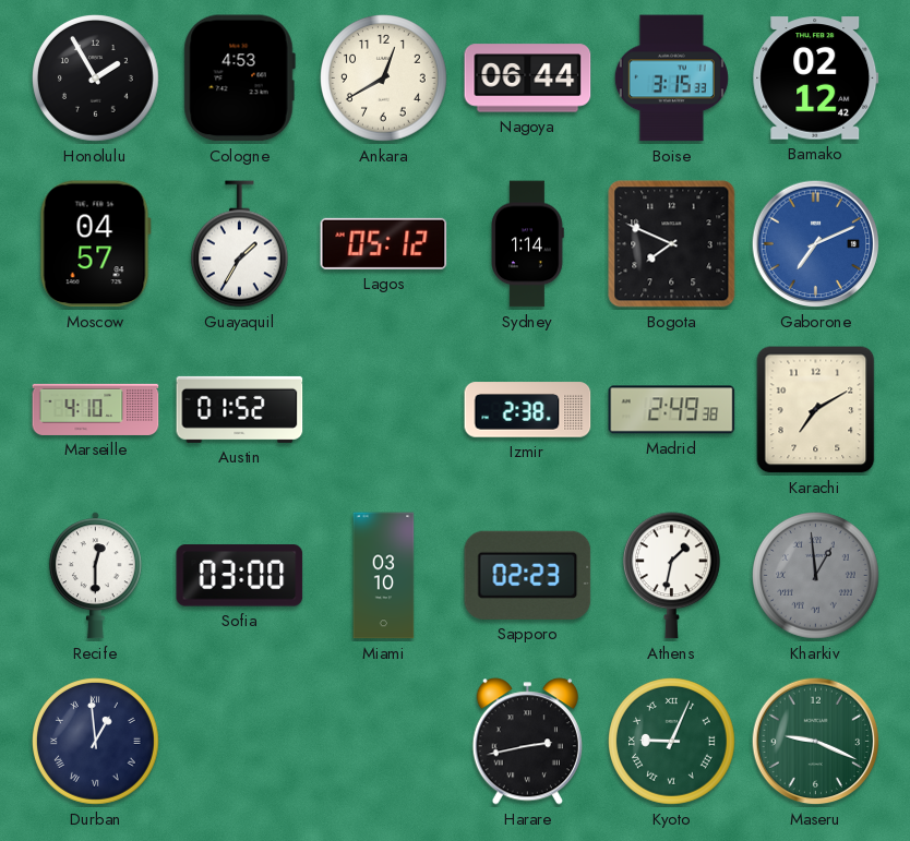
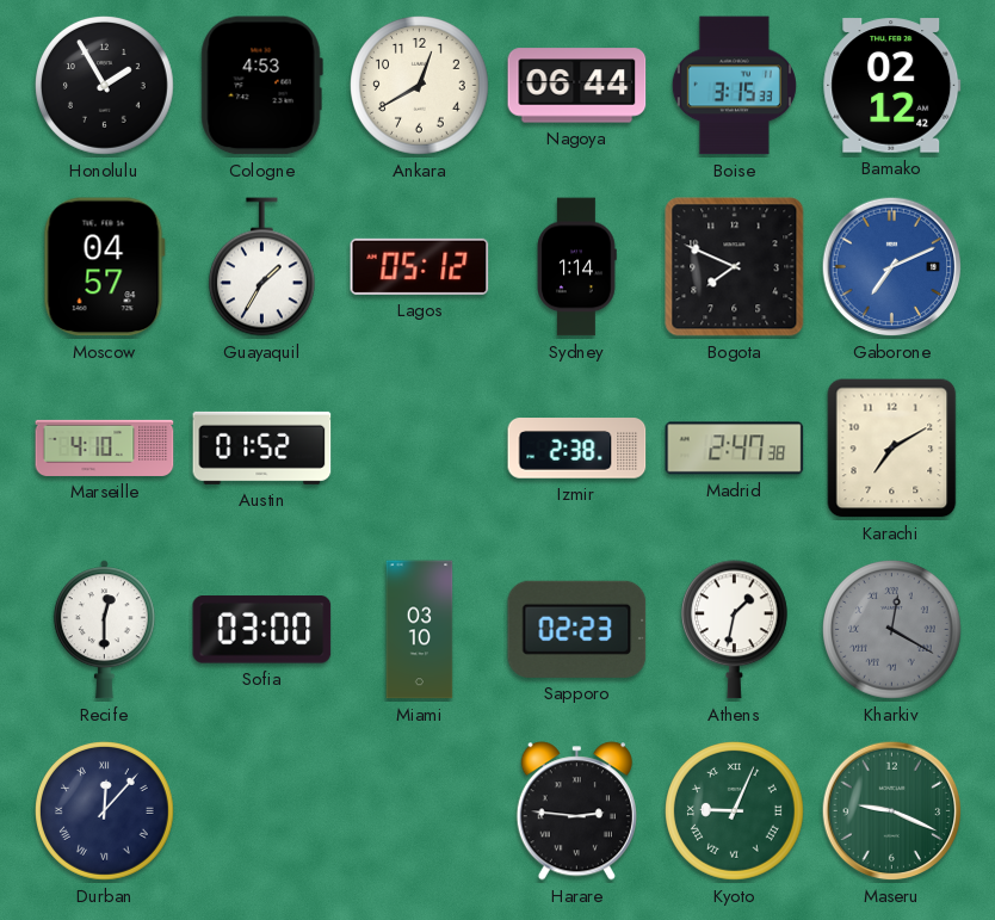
Madrid: 2:49 -> 2:47
Kharkiv: 12:59 -> 12:20
Durban: 12:59 -> 12:07
Harare: 2:43 -> 2:46
